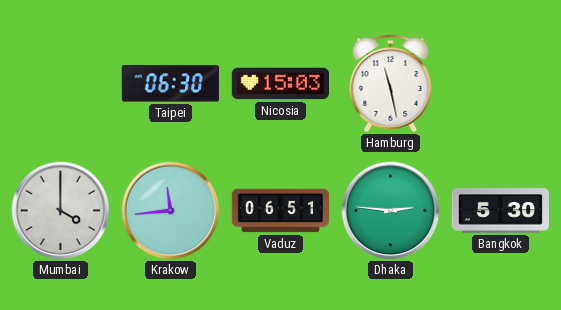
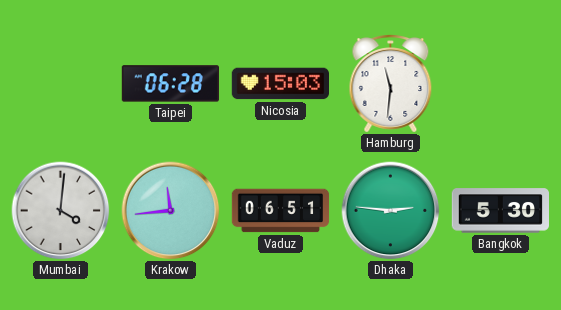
Taipei: 06:30 -> 06:28
Hamburg: 11:28 -> 11:31
Mumbai: 4:00 -> 4:01
